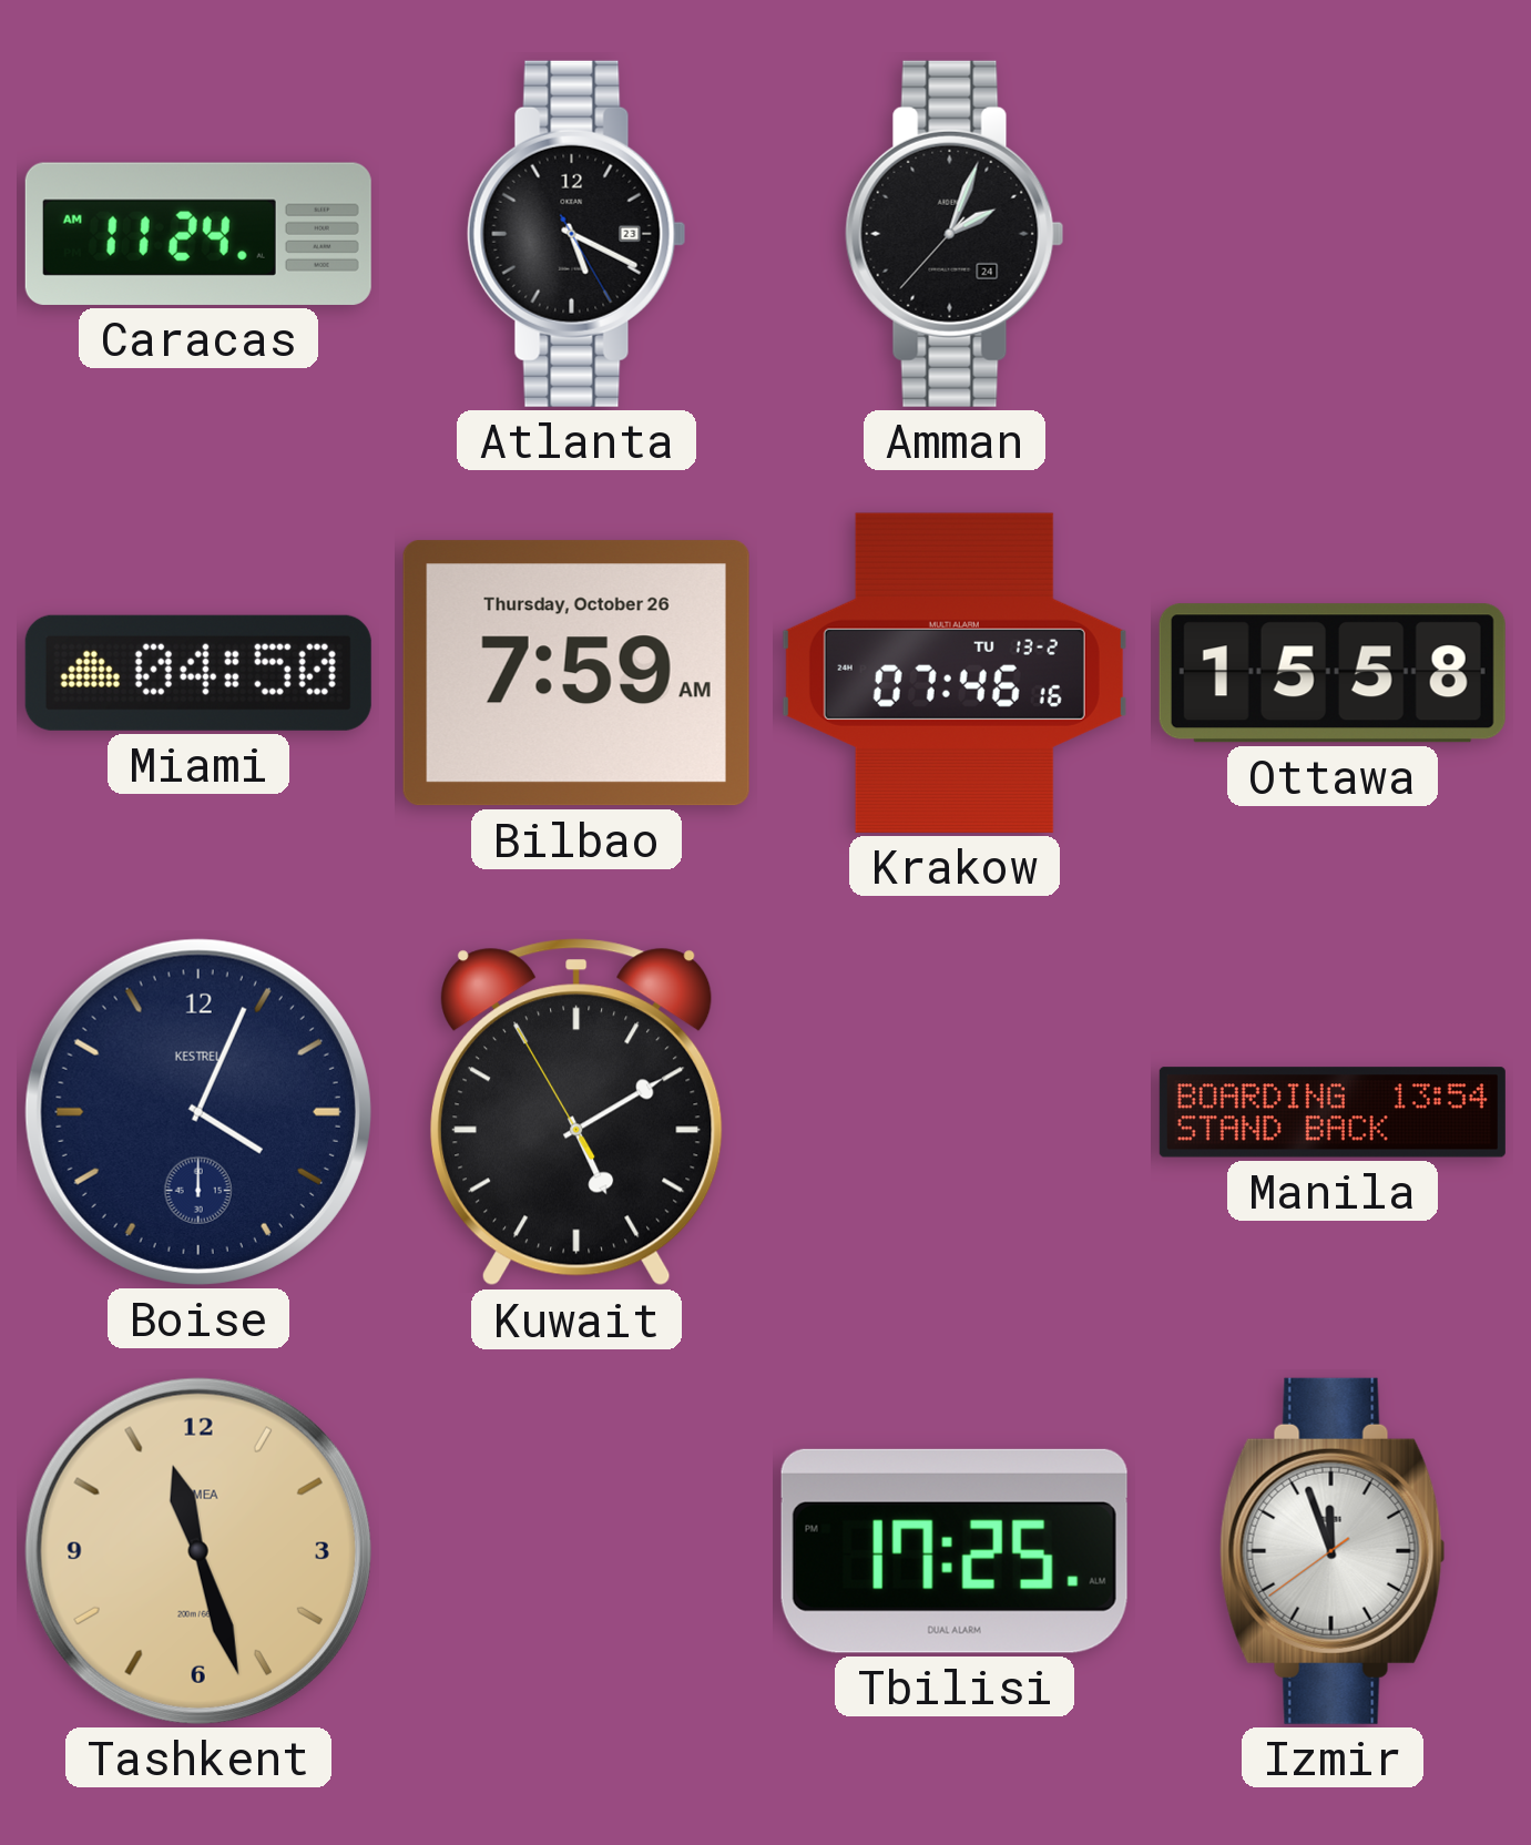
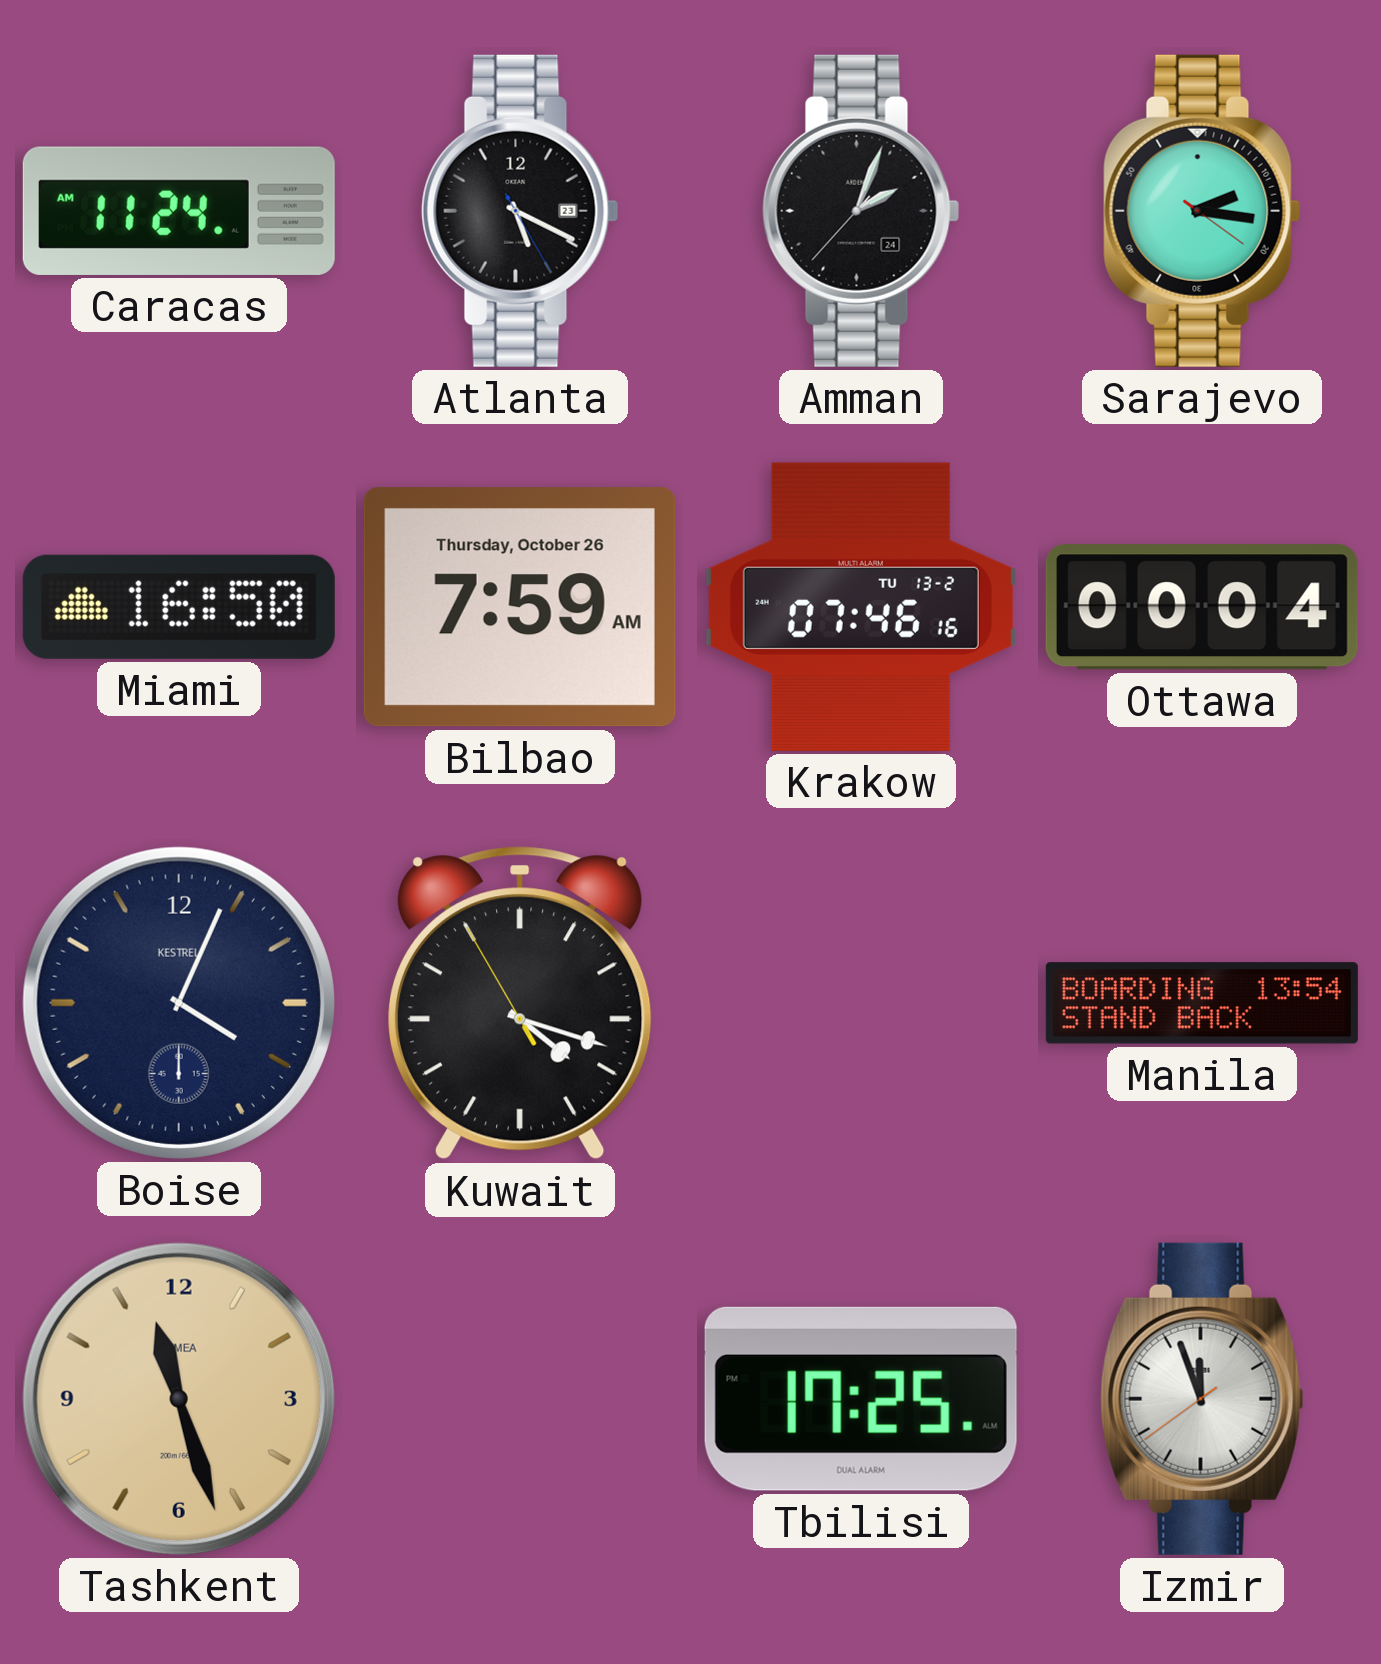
Sarajevo: none -> 2:16
Miami: 04:50 -> 16:50
Ottawa: 15:58 -> 00:04
Kuwait: 5:09 -> 4:17
